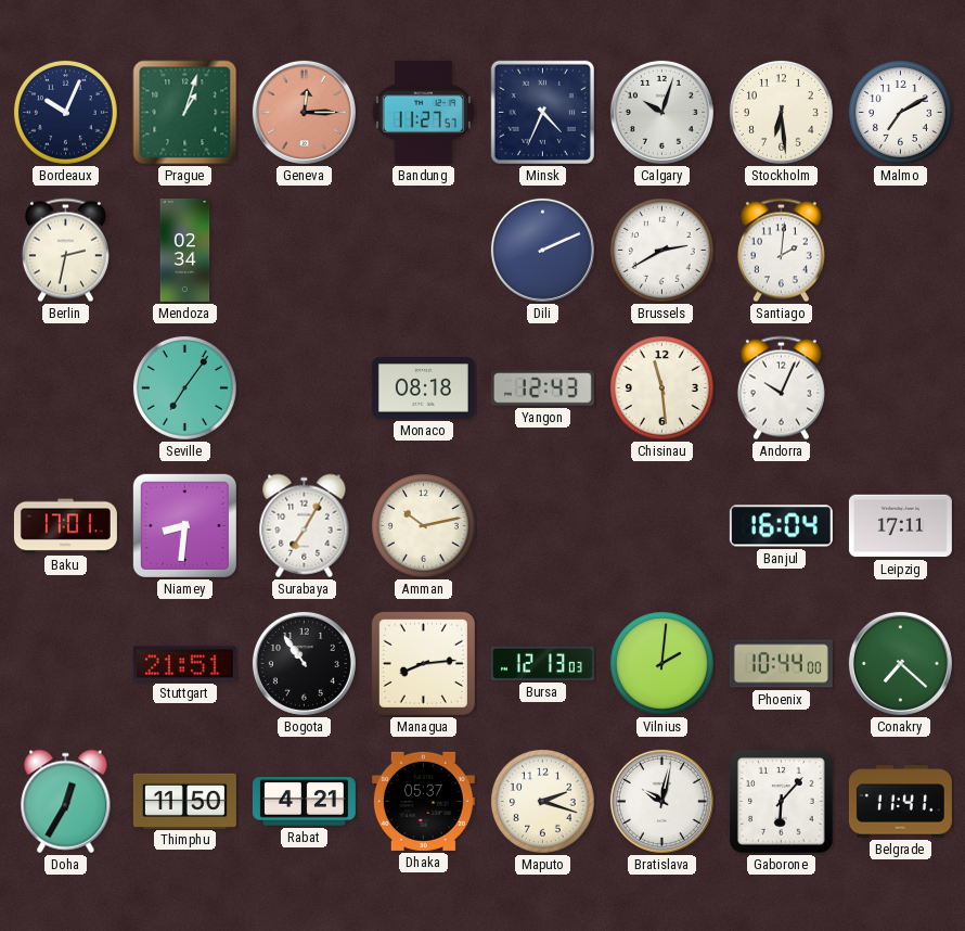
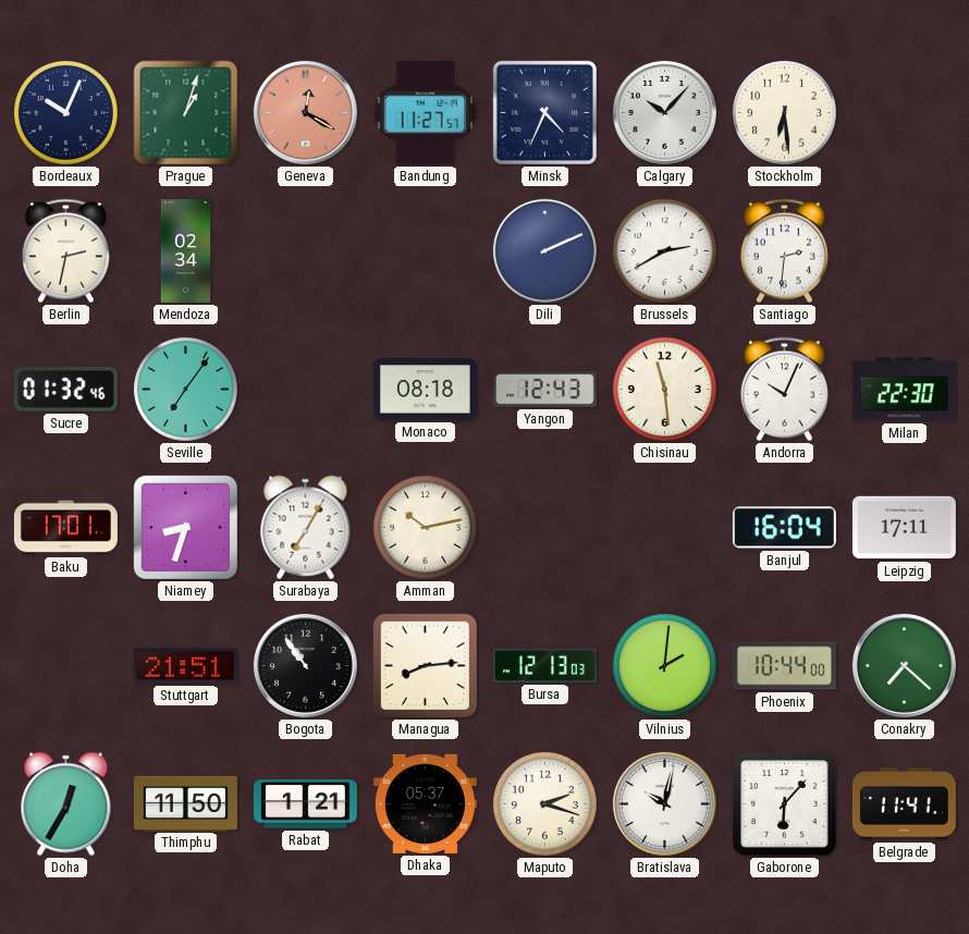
Geneva: 12:15 -> 12:20
Calgary: 10:03 -> 10:07
Malmo: 7:10 -> none
Santiago: 2:01 -> 2:31
Sucre: none -> 01:32
Milan: none -> 22:30
Niamey: 8:31 -> 8:33
Rabat: 4:21 -> 1:21
